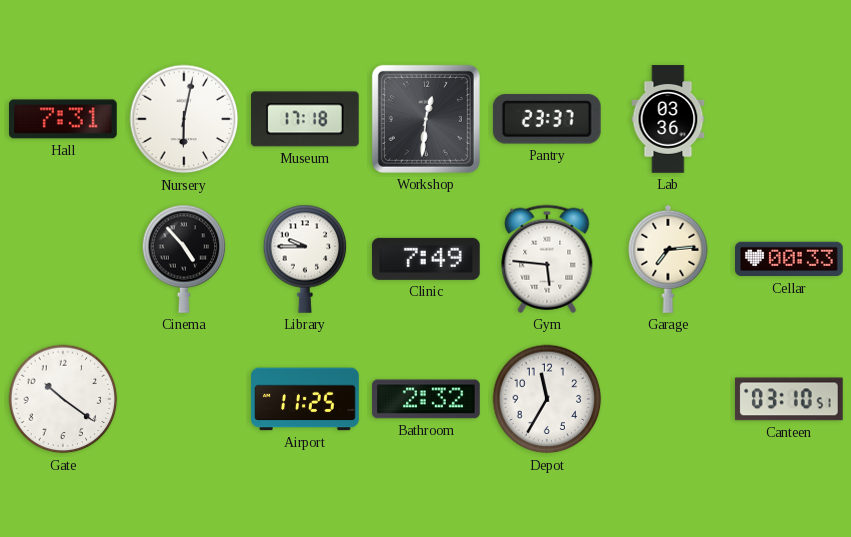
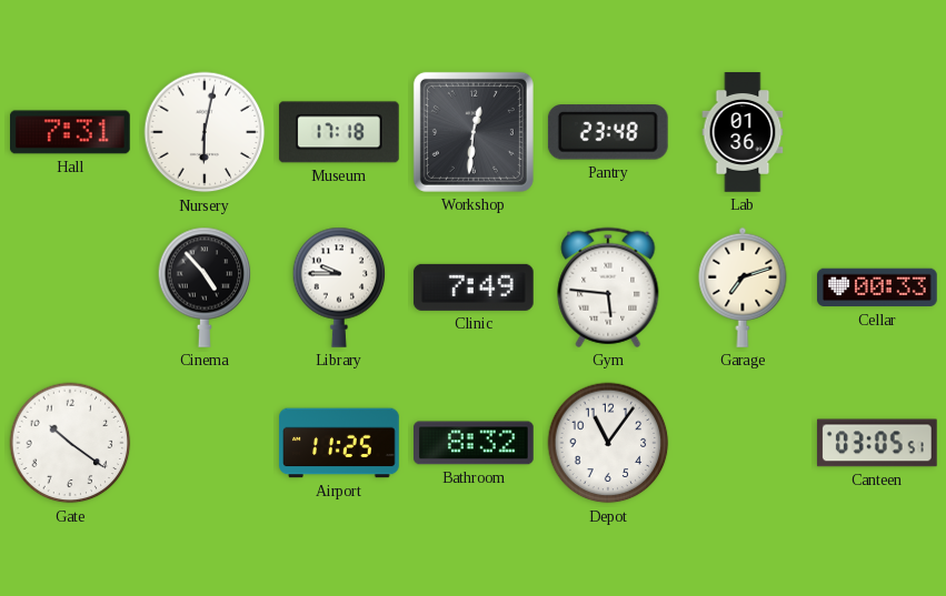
Pantry: 23:37 -> 23:48
Lab: 03:36 -> 01:36
Garage: 7:14 -> 7:12
Bathroom: 2:32 -> 8:32
Depot: 11:35 -> 11:06
Canteen: 03:10 -> 03:05
